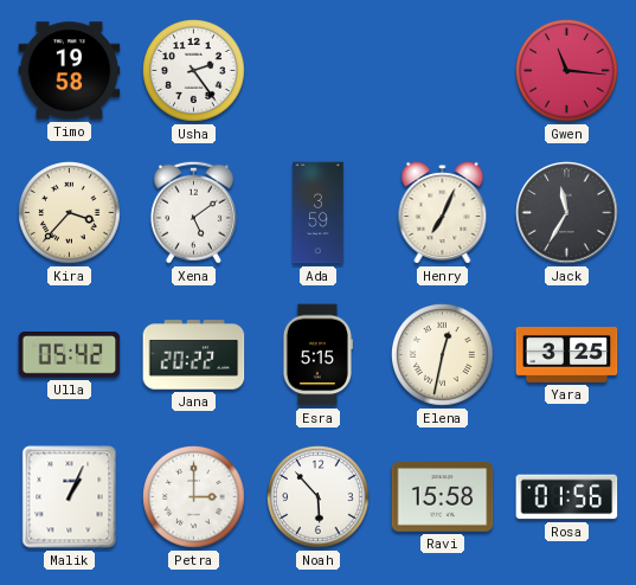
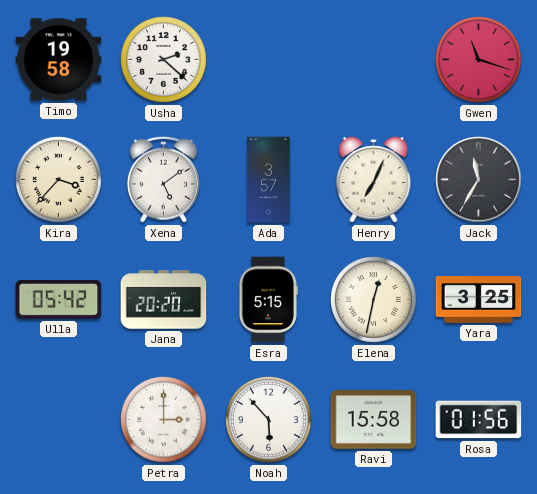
Usha: 2:24 -> 2:22
Gwen: 11:16 -> 11:18
Ada: 3:59 -> 3:57
Jana: 20:22 -> 20:20
Malik: 1:04 -> none
